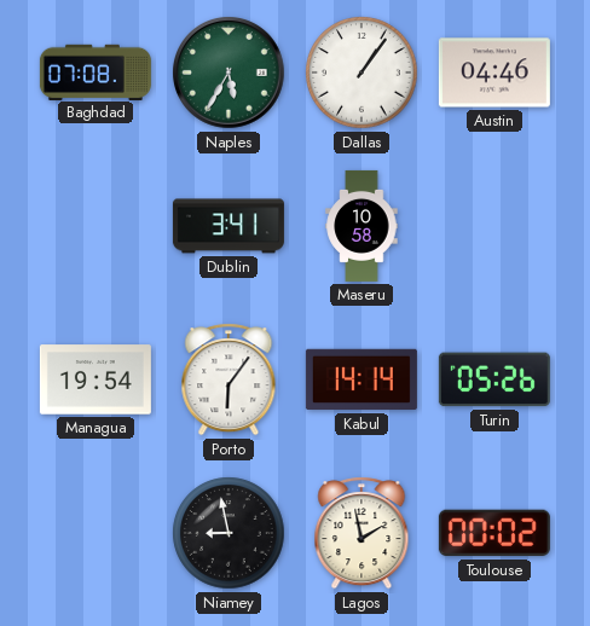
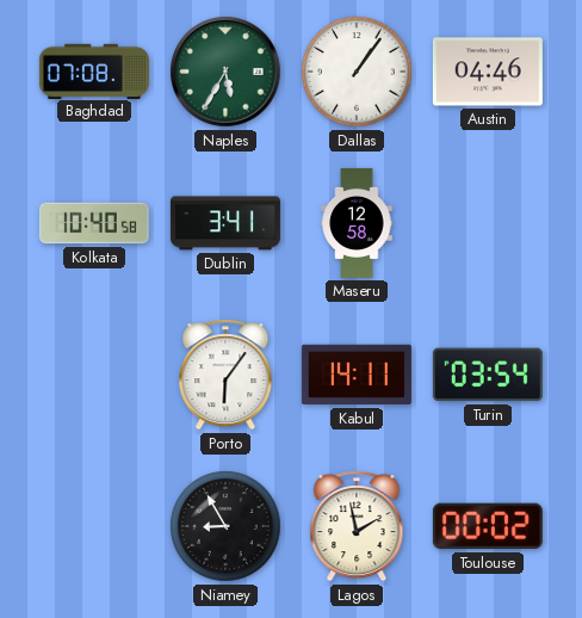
Kolkata: none -> 10:40
Maseru: 10:58 -> 12:58
Managua: 19:54 -> none
Kabul: 14:14 -> 14:11
Turin: 05:26 -> 03:54
Niamey: 8:58 -> 8:55
